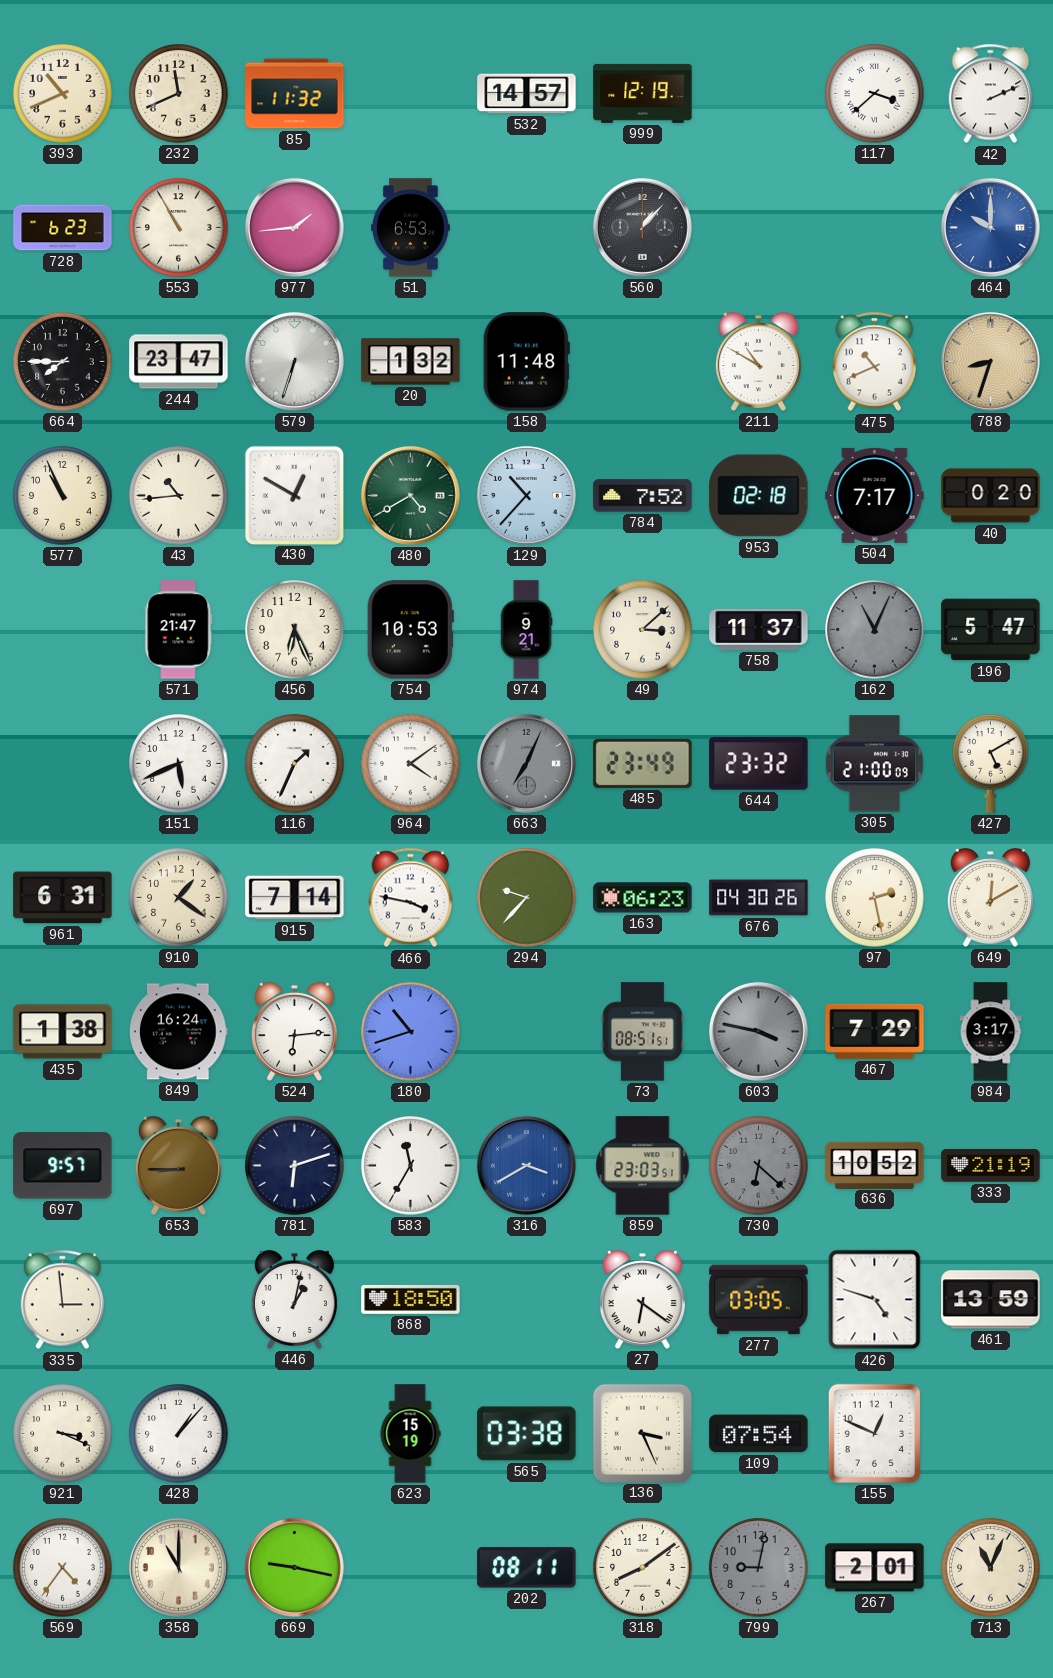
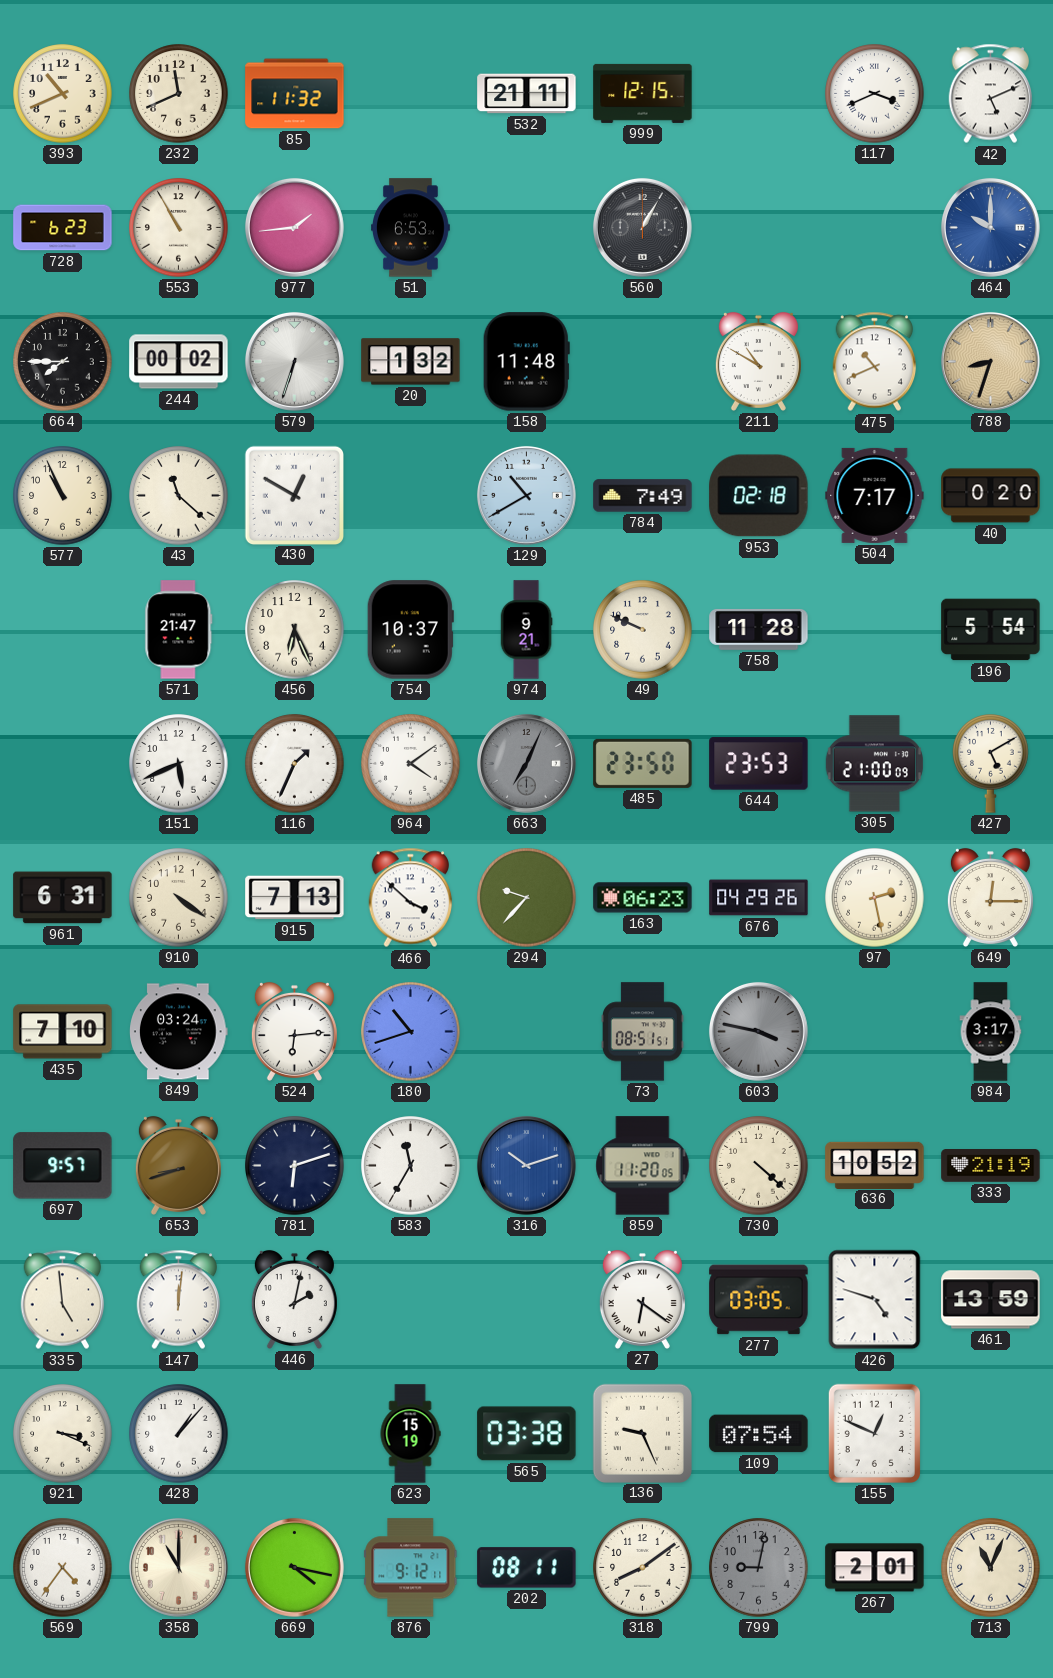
532: 14:57 -> 21:11
999: 12:19 -> 12:15
117: 3:38 -> 3:41
42: 2:11 -> 5:11
560: 1:07 -> 1:05
244: 23:47 -> 00:02
43: 10:44 -> 11:22
480: 4:40 -> none
129: 10:37 -> 10:40
784: 7:52 -> 7:49
754: 10:53 -> 10:37
49: 3:08 -> 9:49
758: 11:37 -> 11:28
162: 11:04 -> none
196: 5:47 -> 5:54
485: 23:49 -> 23:50
644: 23:32 -> 23:53
910: 1:21 -> 4:21
915: 7:14 -> 7:13
466: 3:47 -> 3:52
676: 04:30 -> 04:29
649: 12:10 -> 12:15
435: 1:38 -> 7:10
849: 16:24 -> 03:24
467: 7:29 -> none
653: 8:45 -> 8:42
316: 3:40 -> 10:12
859: 23:03 -> 11:20
730: 6:22 -> 4:22
730 dial: grey -> cream
335: 2:59 -> 4:59
147: none -> 12:01
446: 1:02 -> 2:02
868: 18:50 -> none
136: 3:26 -> 9:26
669: 9:17 -> 4:17
876: none -> 9:12
